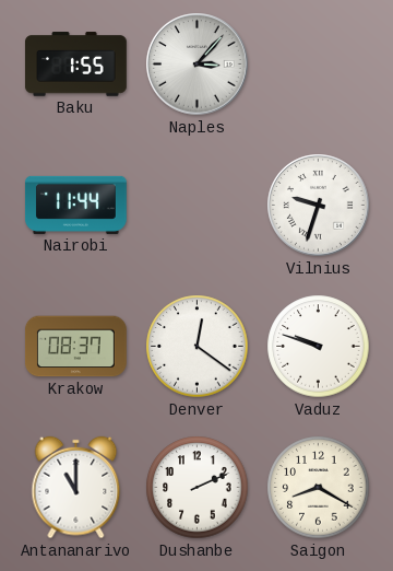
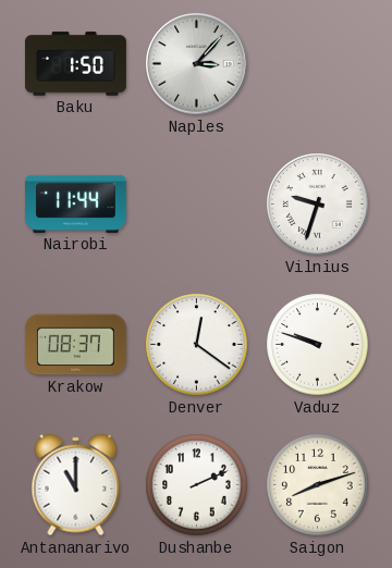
Baku: 1:55 -> 1:50
Saigon: 8:20 -> 8:12
